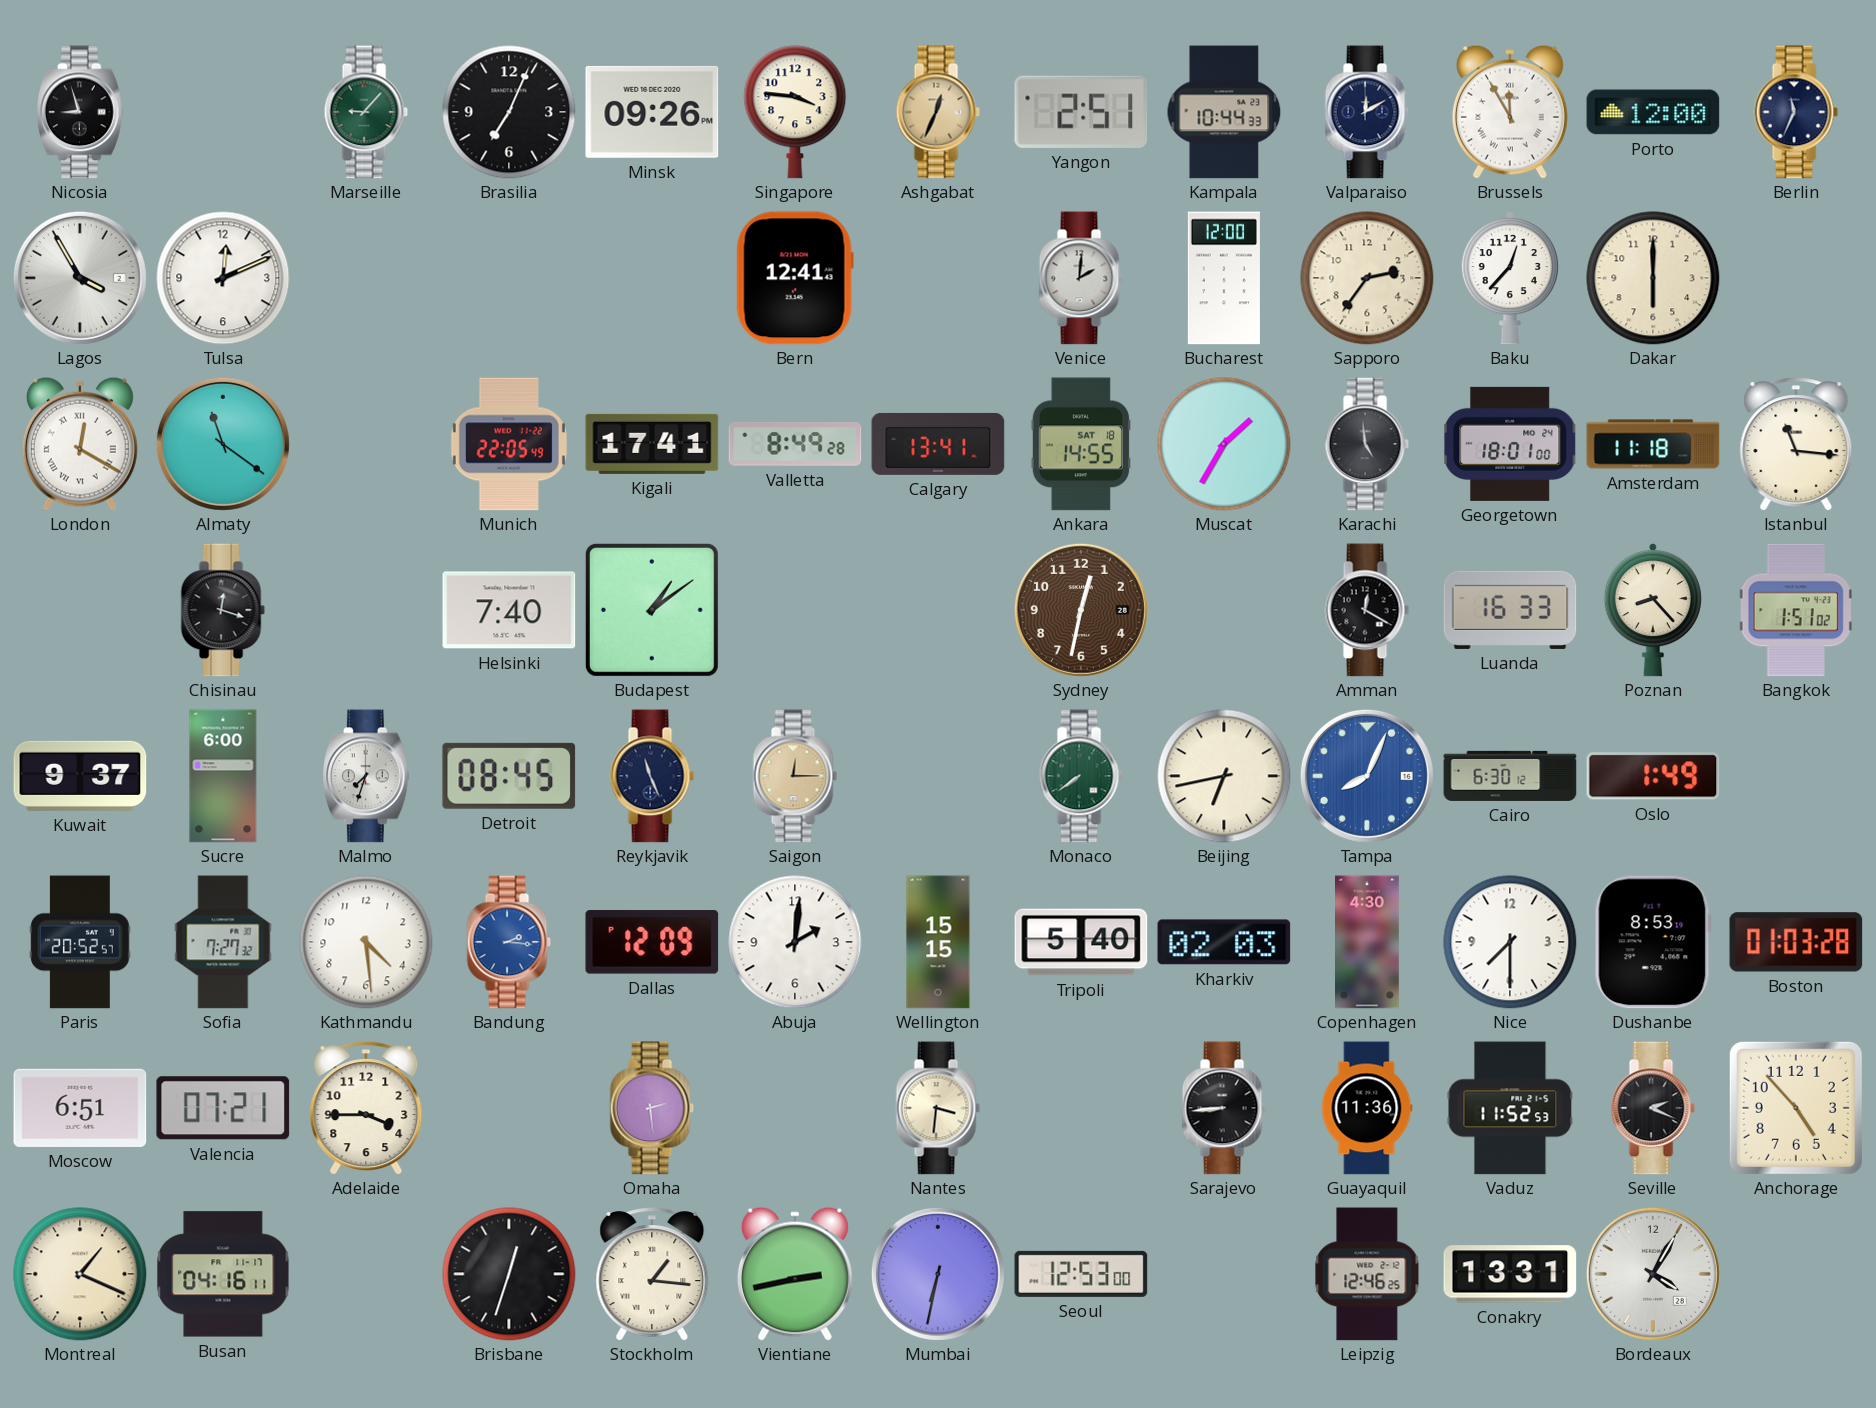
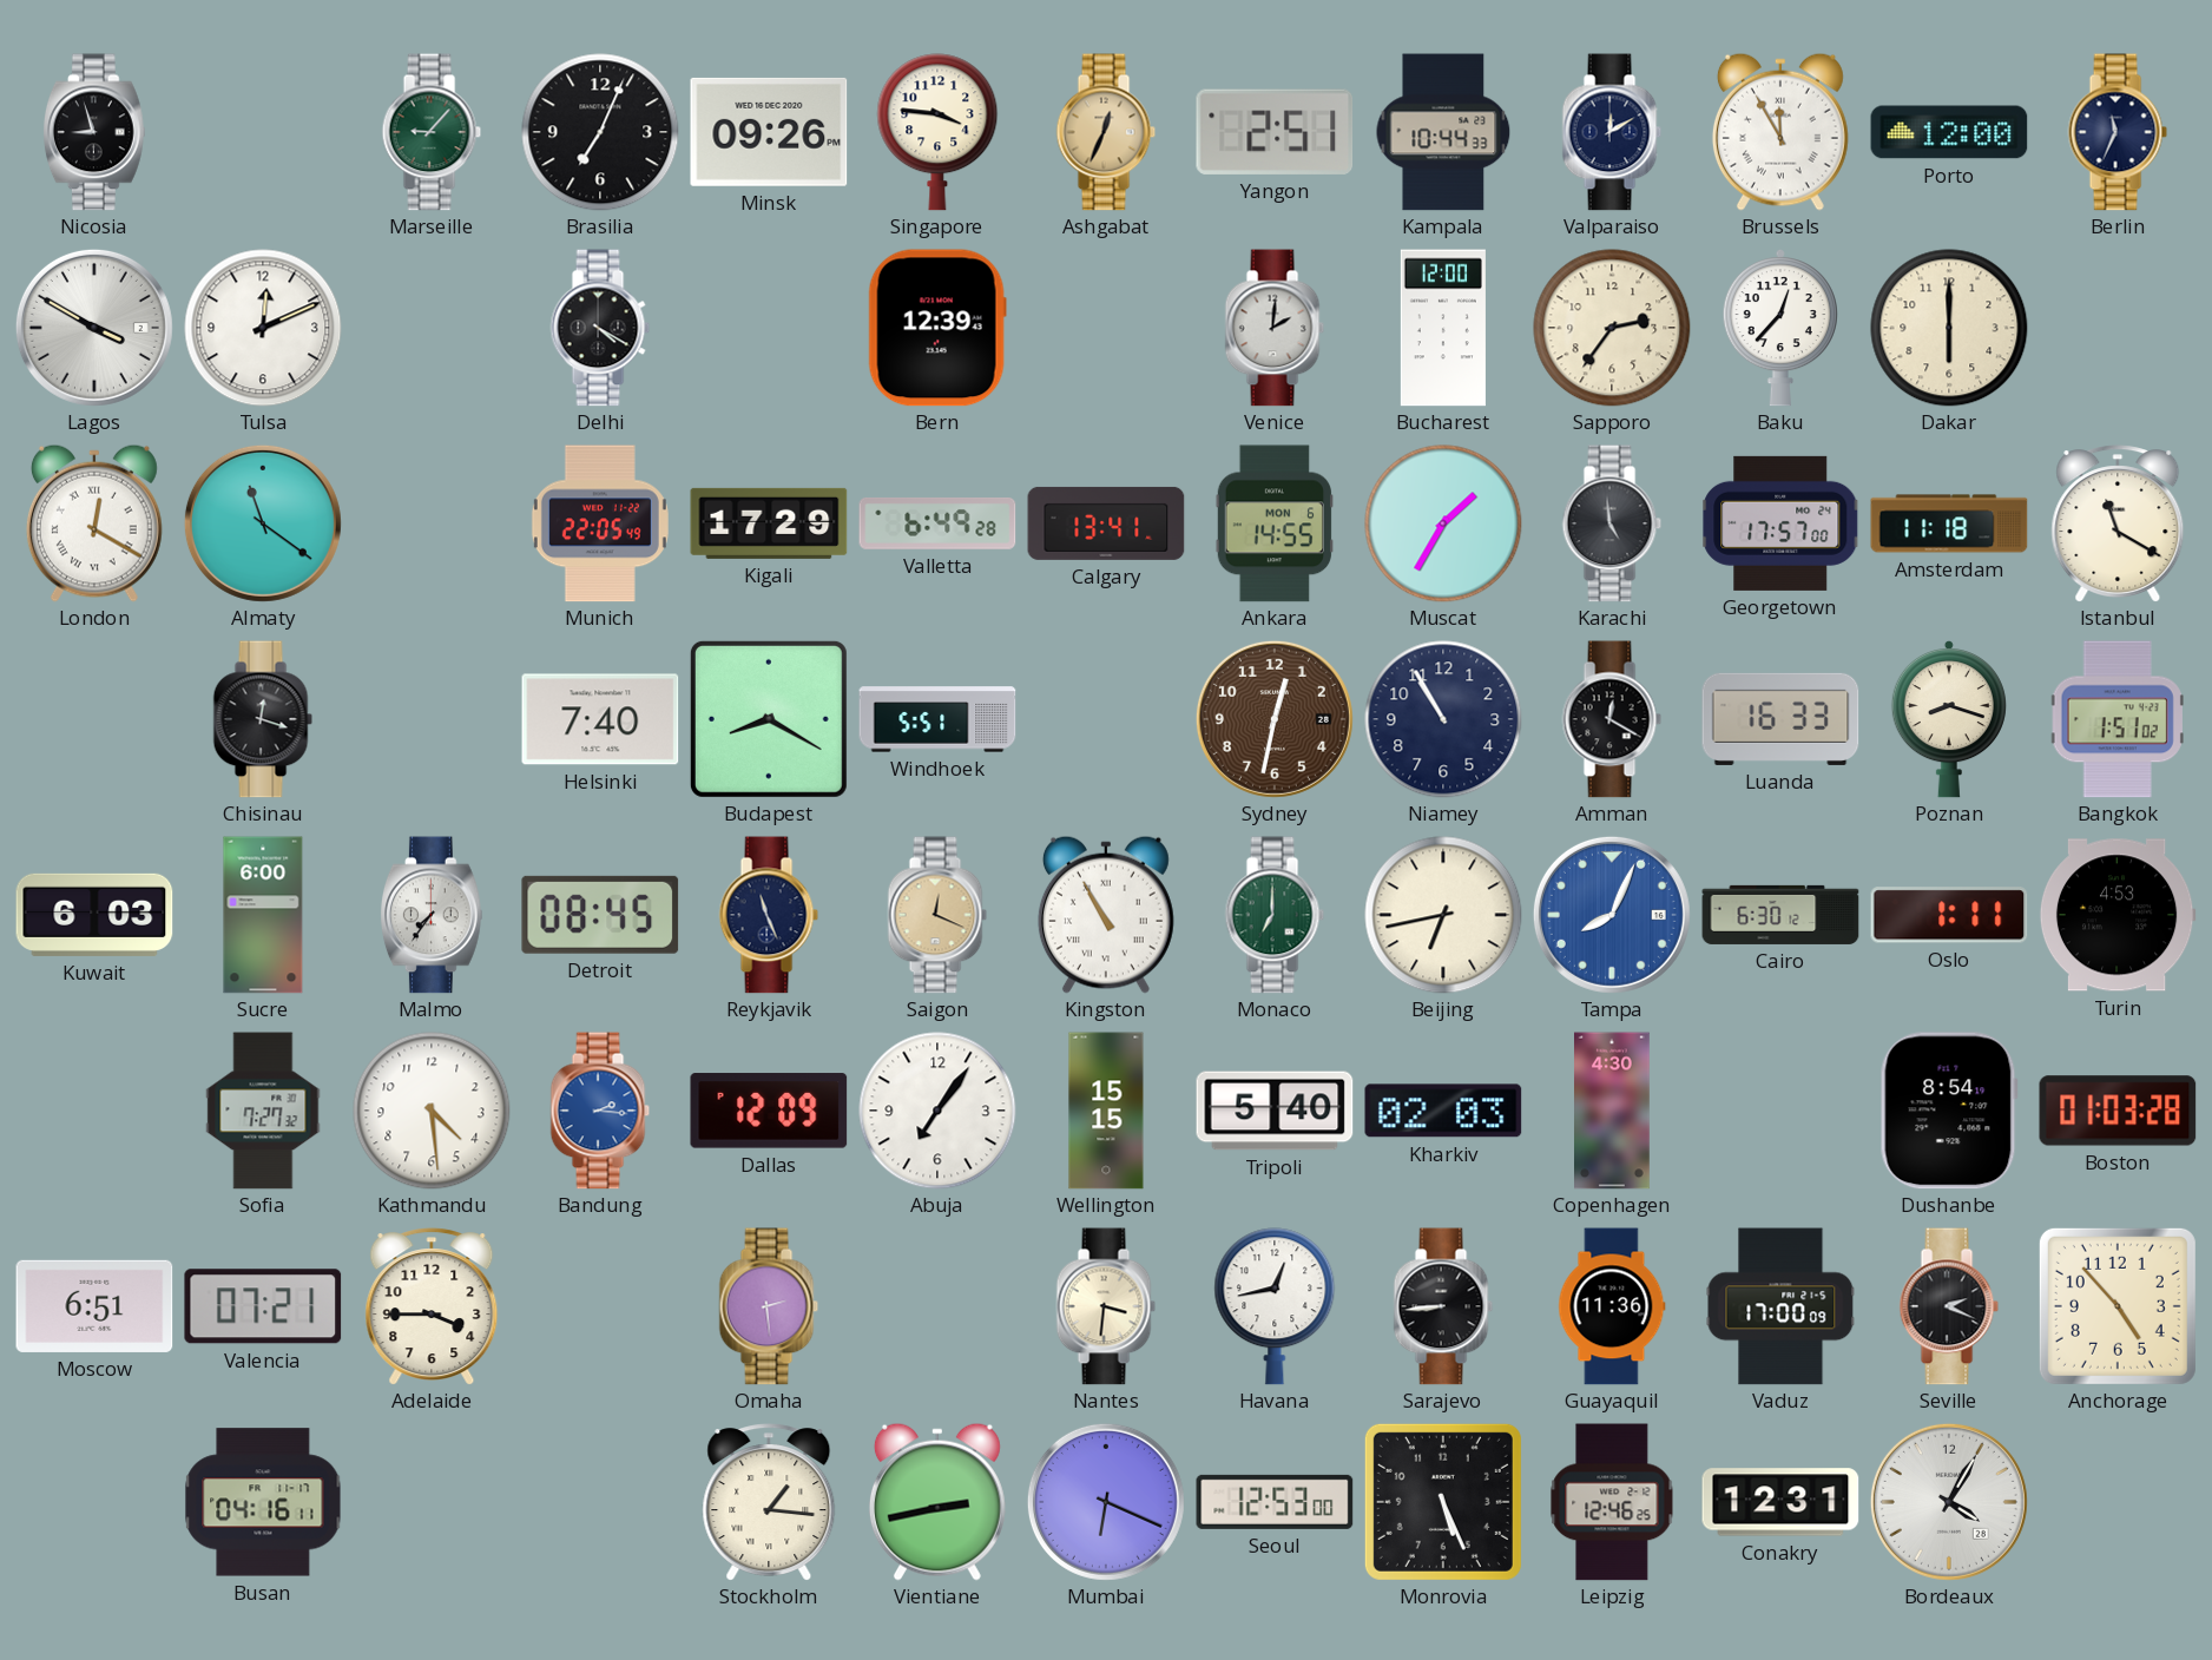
Lagos: 3:55 -> 3:50
Delhi: none -> 4:20
Bern: 12:41 -> 12:39
Kigali: 17:41 -> 17:29
Valletta: 8:49 -> 6:49
Ankara date: SAT 18 -> MON 6
Georgetown: 18:01 -> 17:57
Istanbul: 11:16 -> 11:20
Budapest: 1:09 -> 8:20
Windhoek: none -> 5:51
Niamey: none -> 10:55
Poznan: 8:23 -> 8:18
Kuwait: 9:37 -> 6:03
Malmo: 7:33 -> 7:36
Saigon: 12:15 -> 12:19
Kingston: none -> 10:55
Monaco: 7:39 -> 7:00
Oslo: 1:49 -> 1:11
Turin: none -> 4:53
Paris: 20:52 -> none
Abuja: 2:01 -> 7:06
Nice: 7:30 -> none
Dushanbe: 8:53 -> 8:54
Havana: none -> 12:43
Vaduz: 11:52 -> 17:00
Montreal: 1:19 -> none
Brisbane: 12:33 -> none
Mumbai: 6:32 -> 6:19
Monrovia: none -> 5:26
Conakry: 13:31 -> 12:31
